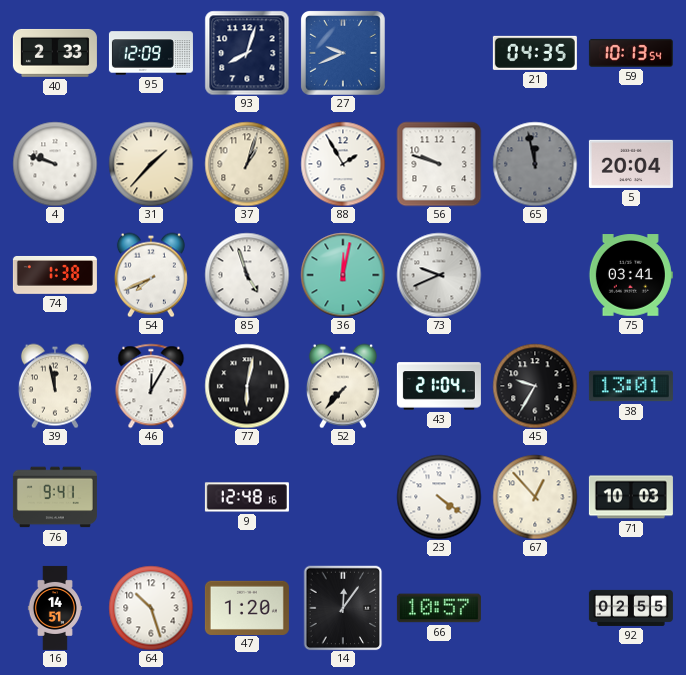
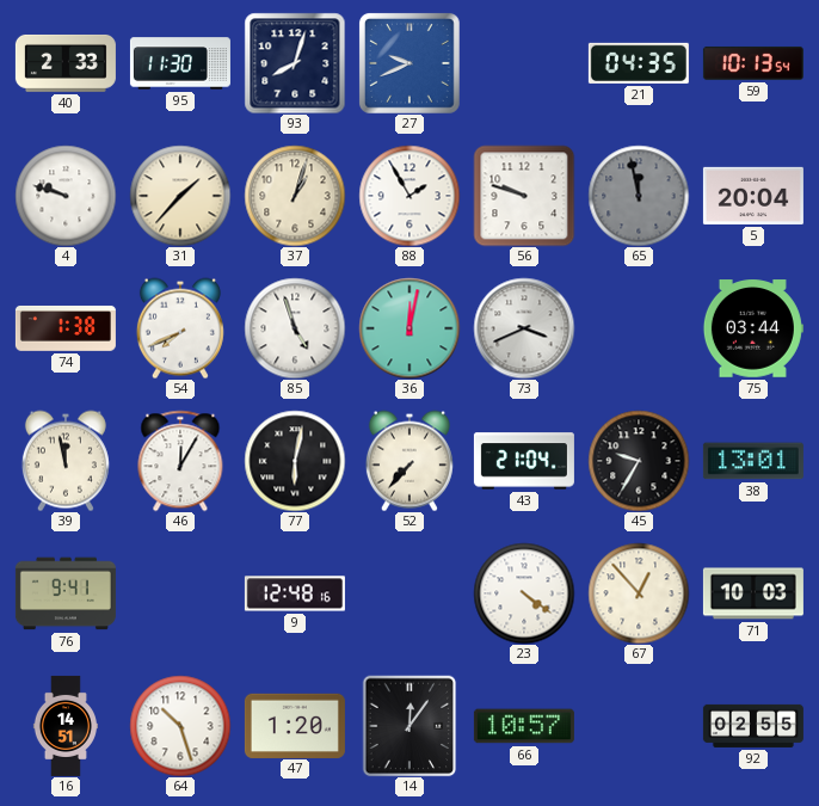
95: 12:09 -> 11:30
73: 9:41 -> 3:41
75: 03:41 -> 03:44
